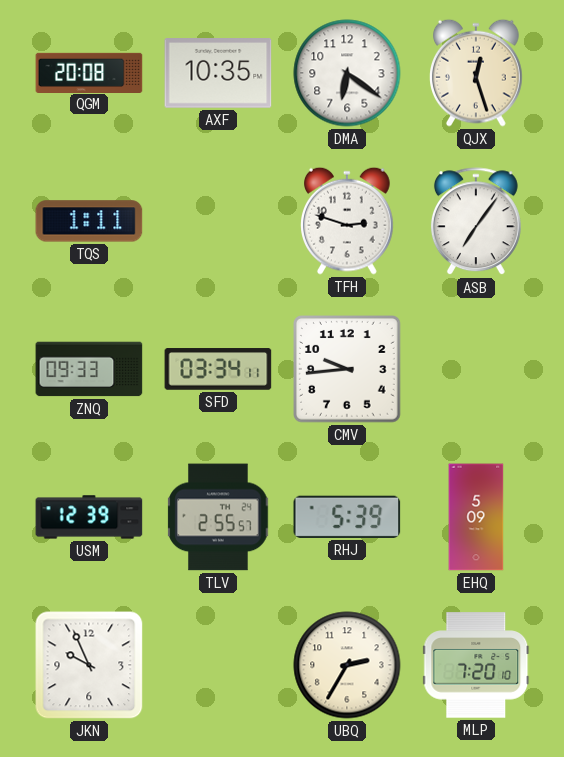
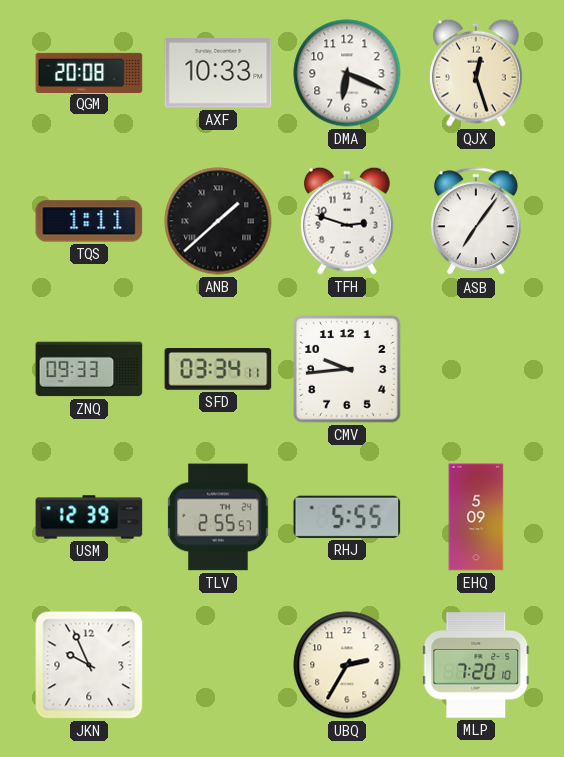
AXF: 10:35 -> 10:33
DMA: 6:21 -> 6:19
ANB: none -> 1:38
RHJ: 5:39 -> 5:55
